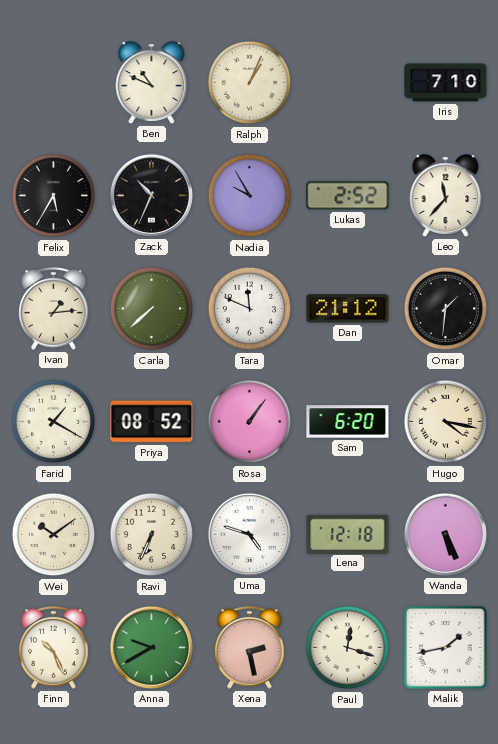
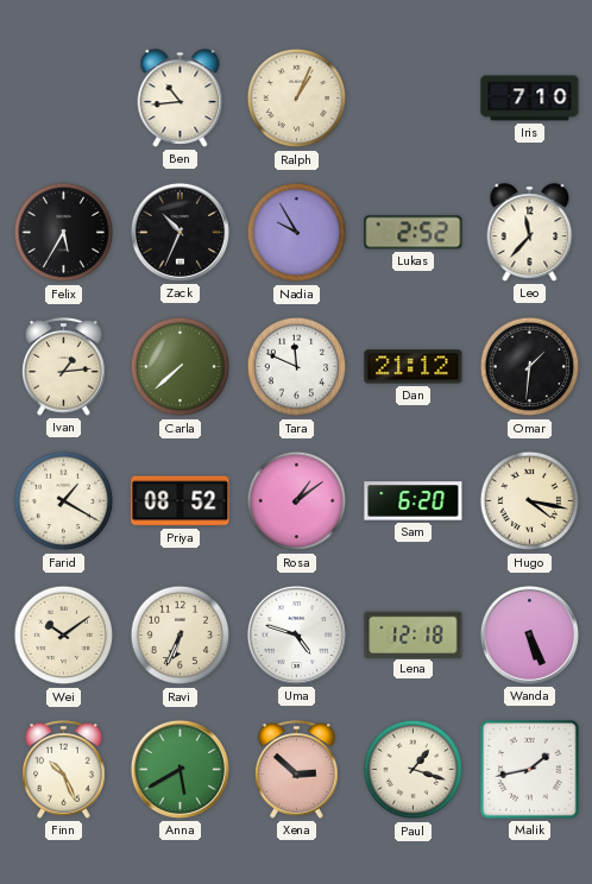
Ben: 10:49 -> 10:44
Rosa: 1:06 -> 1:09
Anna: 9:40 -> 5:40
Xena: 2:28 -> 2:52
Paul: 12:18 -> 1:18
